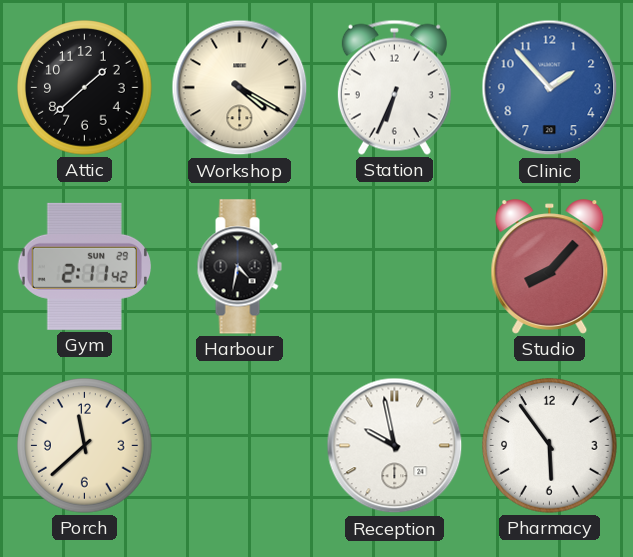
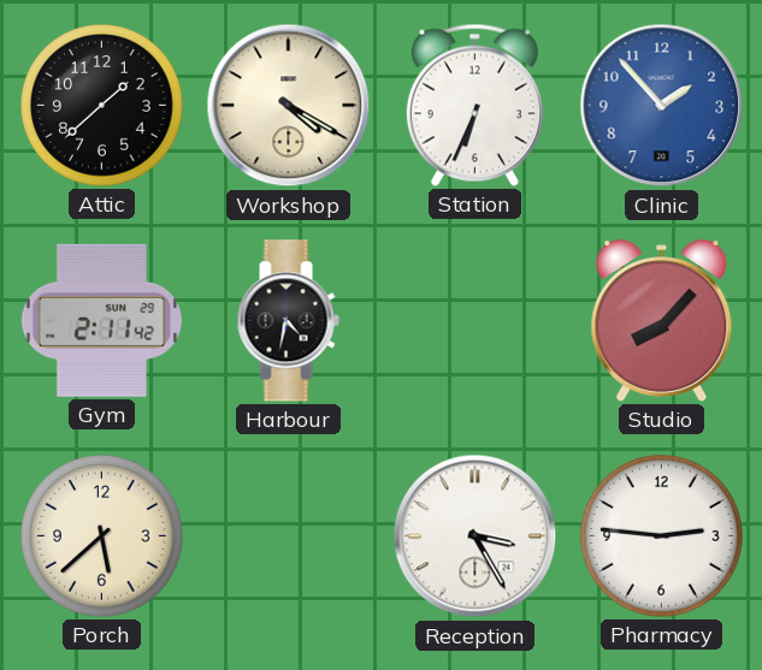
Porch: 11:38 -> 5:38
Reception: 9:58 -> 3:25
Pharmacy: 5:54 -> 2:46
